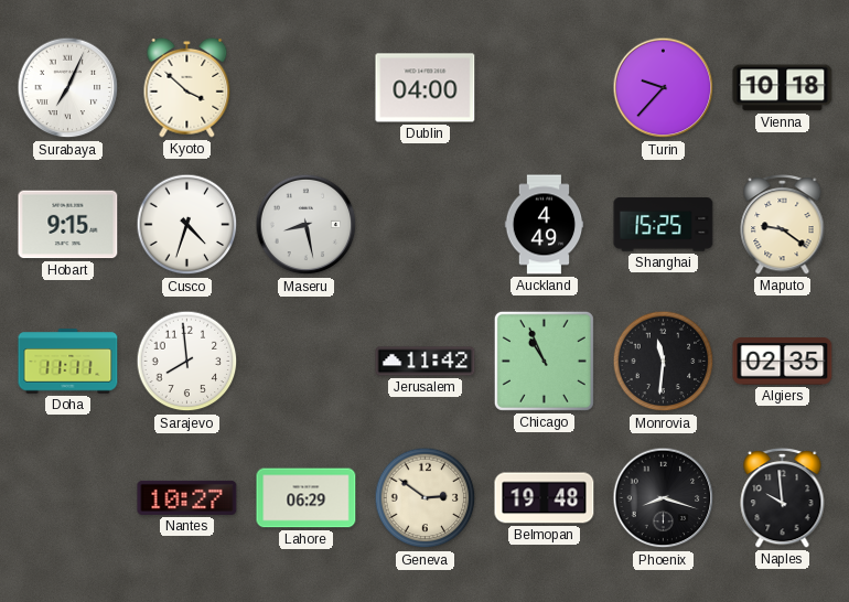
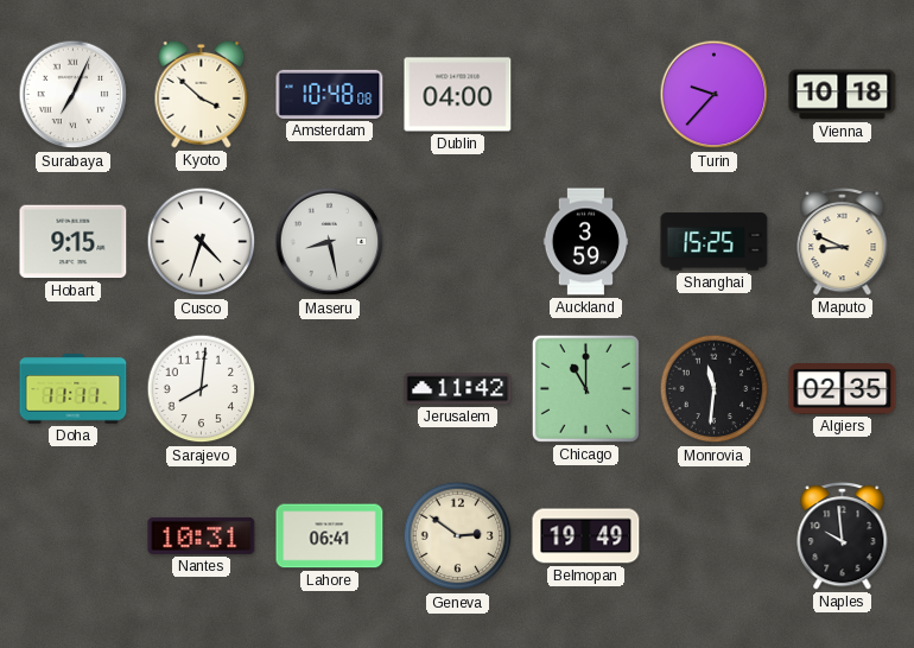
Amsterdam: none -> 10:48
Auckland: 4:49 -> 3:59
Maputo: 9:21 -> 8:49
Sarajevo: 7:59 -> 8:01
Chicago: 10:56 -> 11:00
Nantes: 10:27 -> 10:31
Lahore: 06:29 -> 06:41
Belmopan: 19:48 -> 19:49
Phoenix: 8:18 -> none
